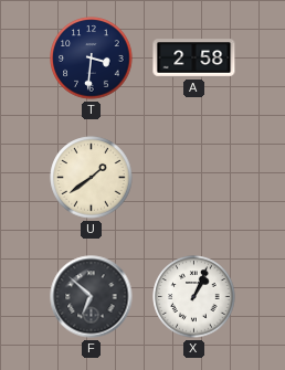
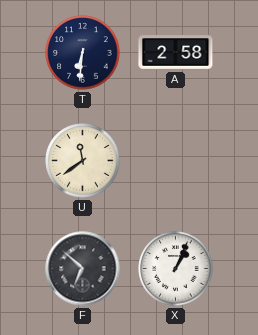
T: 3:31 -> 6:31
U: 1:39 -> 11:39
